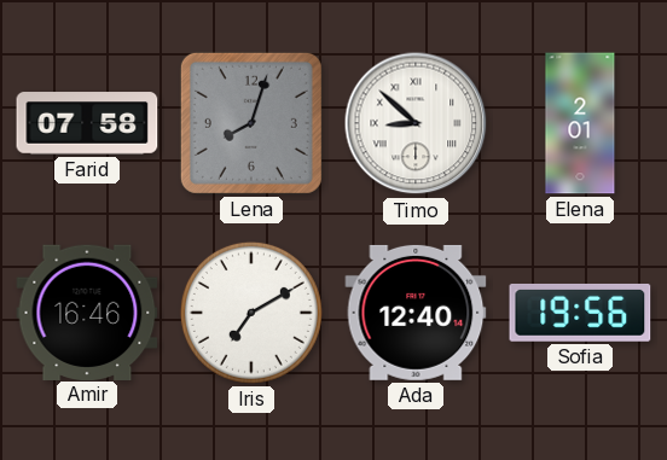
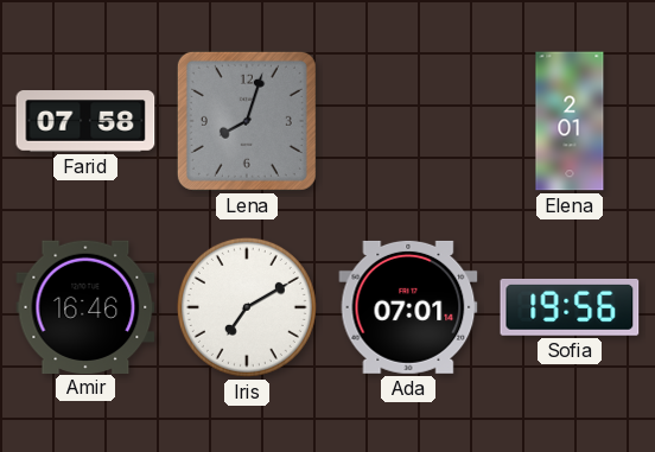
Timo: 8:52 -> none
Ada: 12:40 -> 07:01
